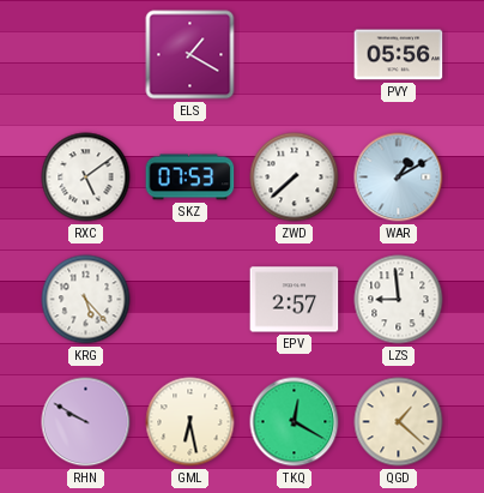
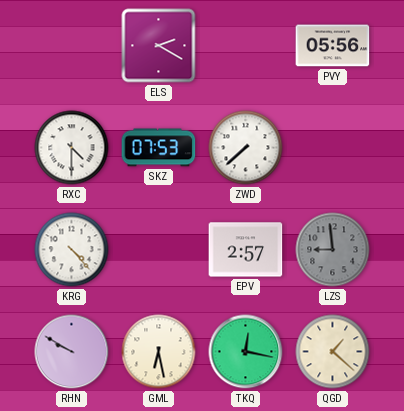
ELS: 1:20 -> 2:20
RXC: 5:09 -> 4:30
WAR: 1:10 -> none
KRG: 5:23 -> 4:23
LZS dial: white -> grey
TKQ: 12:20 -> 12:17
